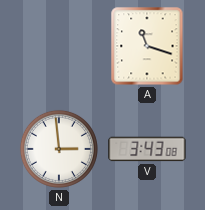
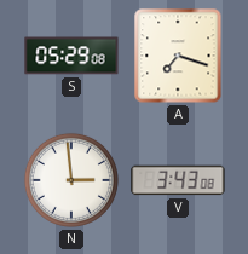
S: none -> 05:29
A: 11:18 -> 7:18
